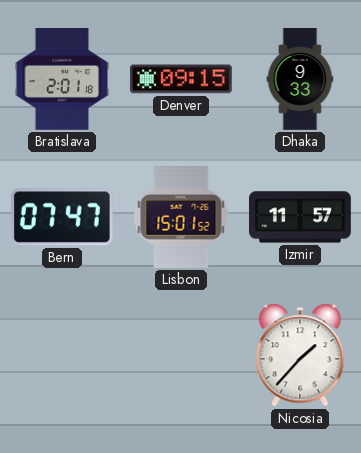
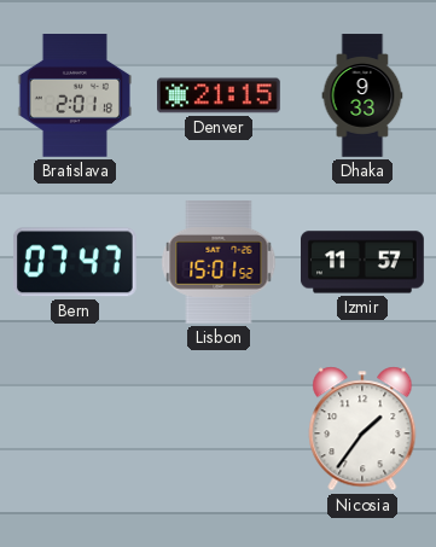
Denver: 09:15 -> 21:15
Nicosia: 1:37 -> 1:36
